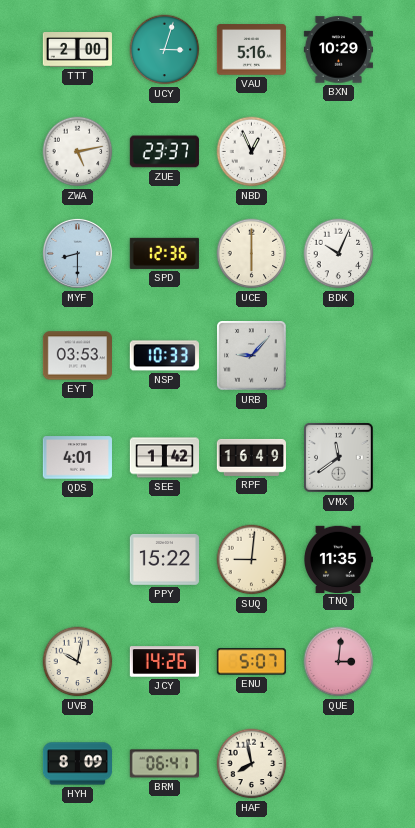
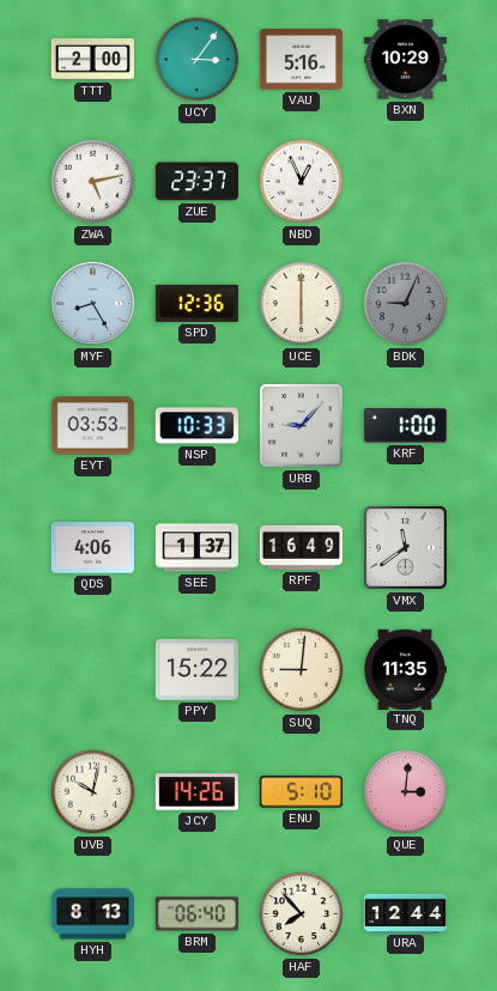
UCY: 3:03 -> 3:06
MYF: 8:30 -> 8:25
BDK: 10:04 -> 9:04
BDK dial: white -> grey
KRF: none -> 1:00
QDS: 4:01 -> 4:06
SEE: 1:42 -> 1:37
ENU: 5:07 -> 5:10
HYH: 8:09 -> 8:13
BRM: 06:41 -> 06:40
HAF: 7:58 -> 7:53
URA: none -> 12:44
